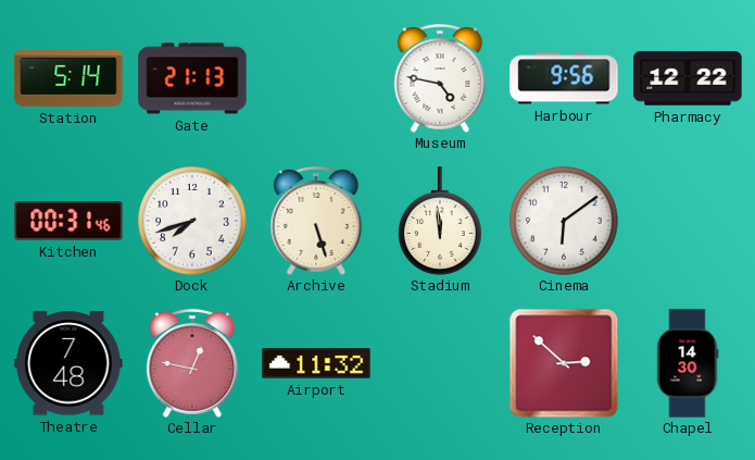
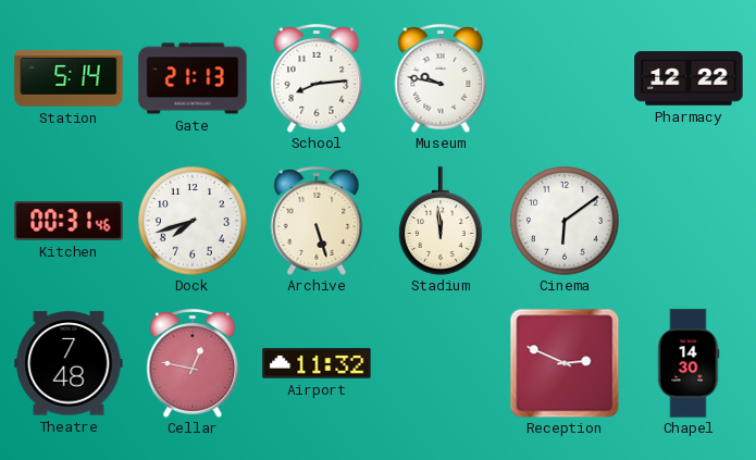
School: none -> 8:14
Museum: 4:47 -> 9:47
Harbour: 9:56 -> none
Reception: 2:52 -> 2:49
